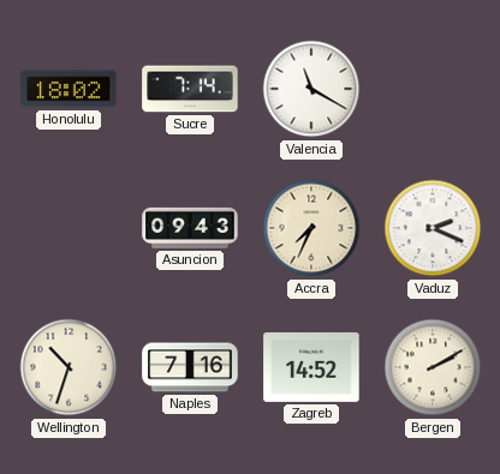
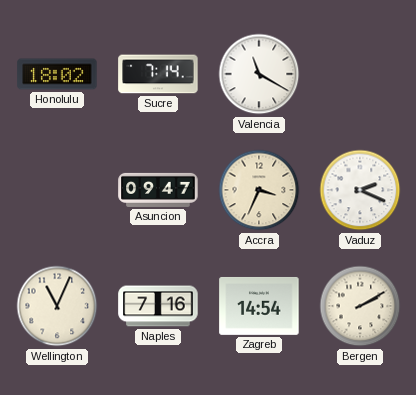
Asuncion: 09:43 -> 09:47
Accra: 7:34 -> 3:34
Wellington: 10:33 -> 11:04
Zagreb: 14:52 -> 14:54
